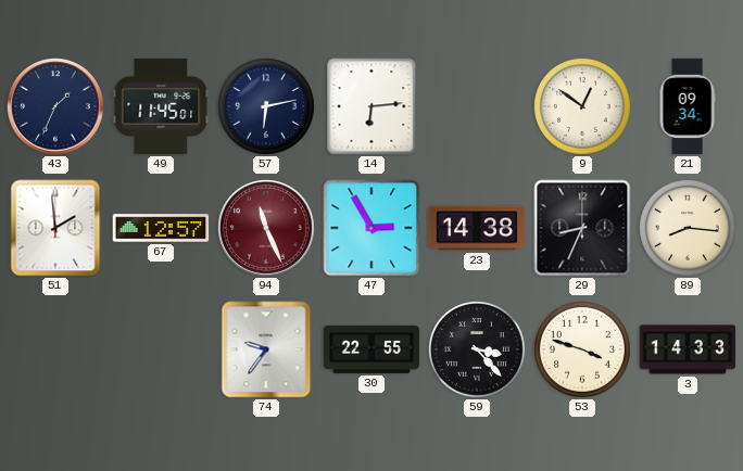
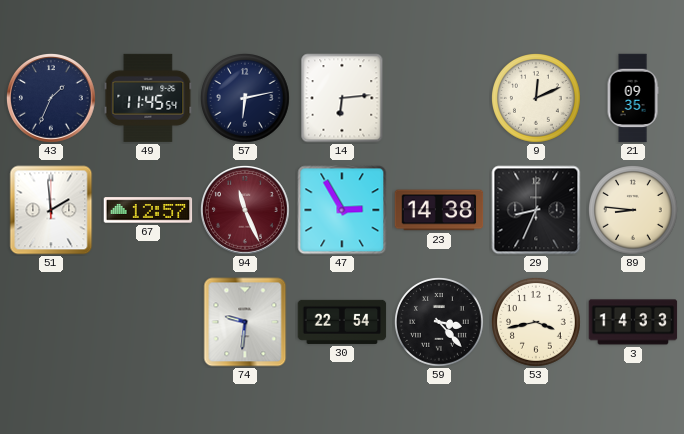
49: 11:45:01 -> 11:45:54
9: 12:51 -> 12:11
21: 09:34 -> 09:35
89: 8:16 -> 8:46
74: 9:36 -> 9:31
30: 22:55 -> 22:54
53: 3:48 -> 3:43
